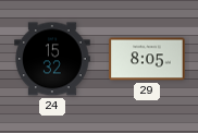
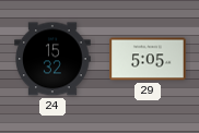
29: 8:05 -> 5:05
